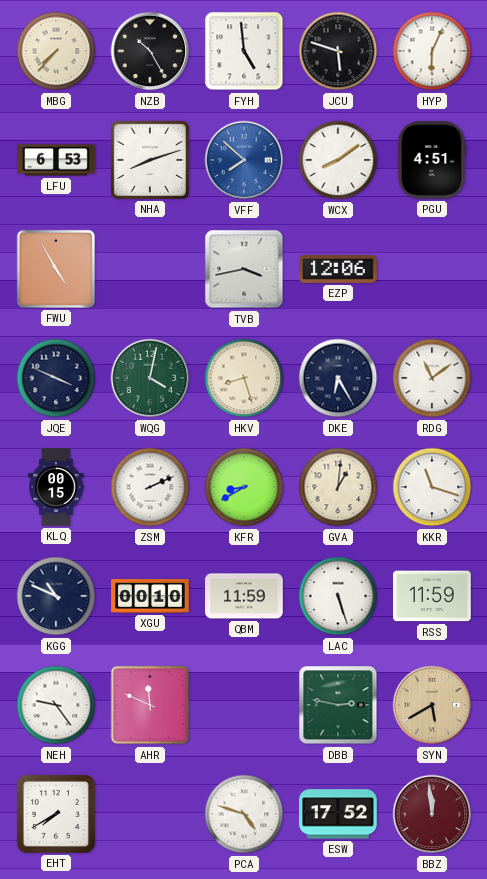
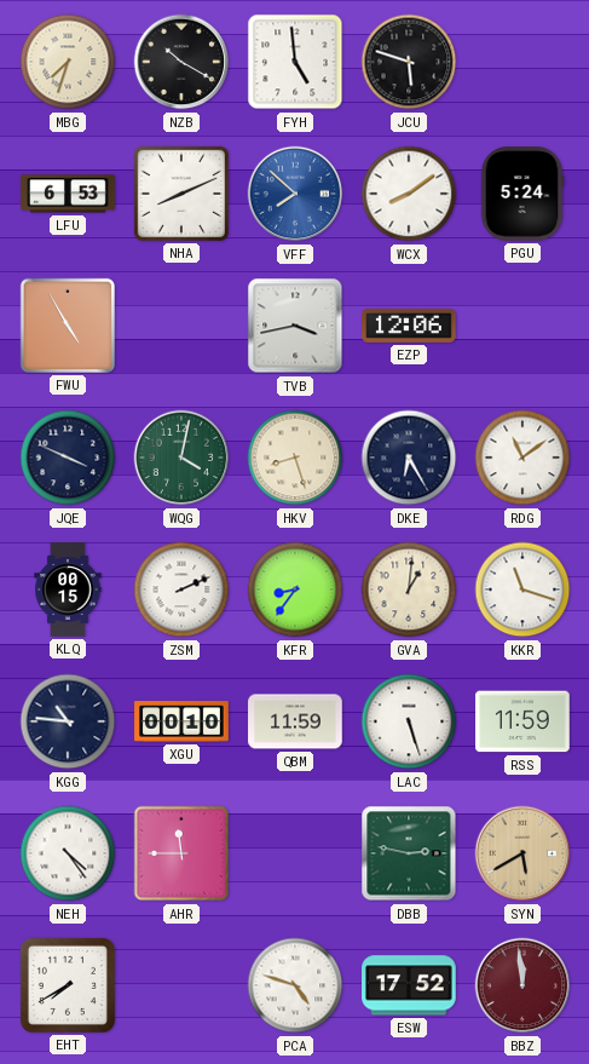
MBG: 7:37 -> 7:33
NZB: 10:25 -> 10:20
HYP: 6:04 -> none
NHA: 8:12 -> 8:11
PGU: 4:51 -> 5:24
KFR: 8:40 -> 8:36
KGG: 10:49 -> 10:46
NEH: 9:24 -> 4:24
AHR: 11:49 -> 11:45
